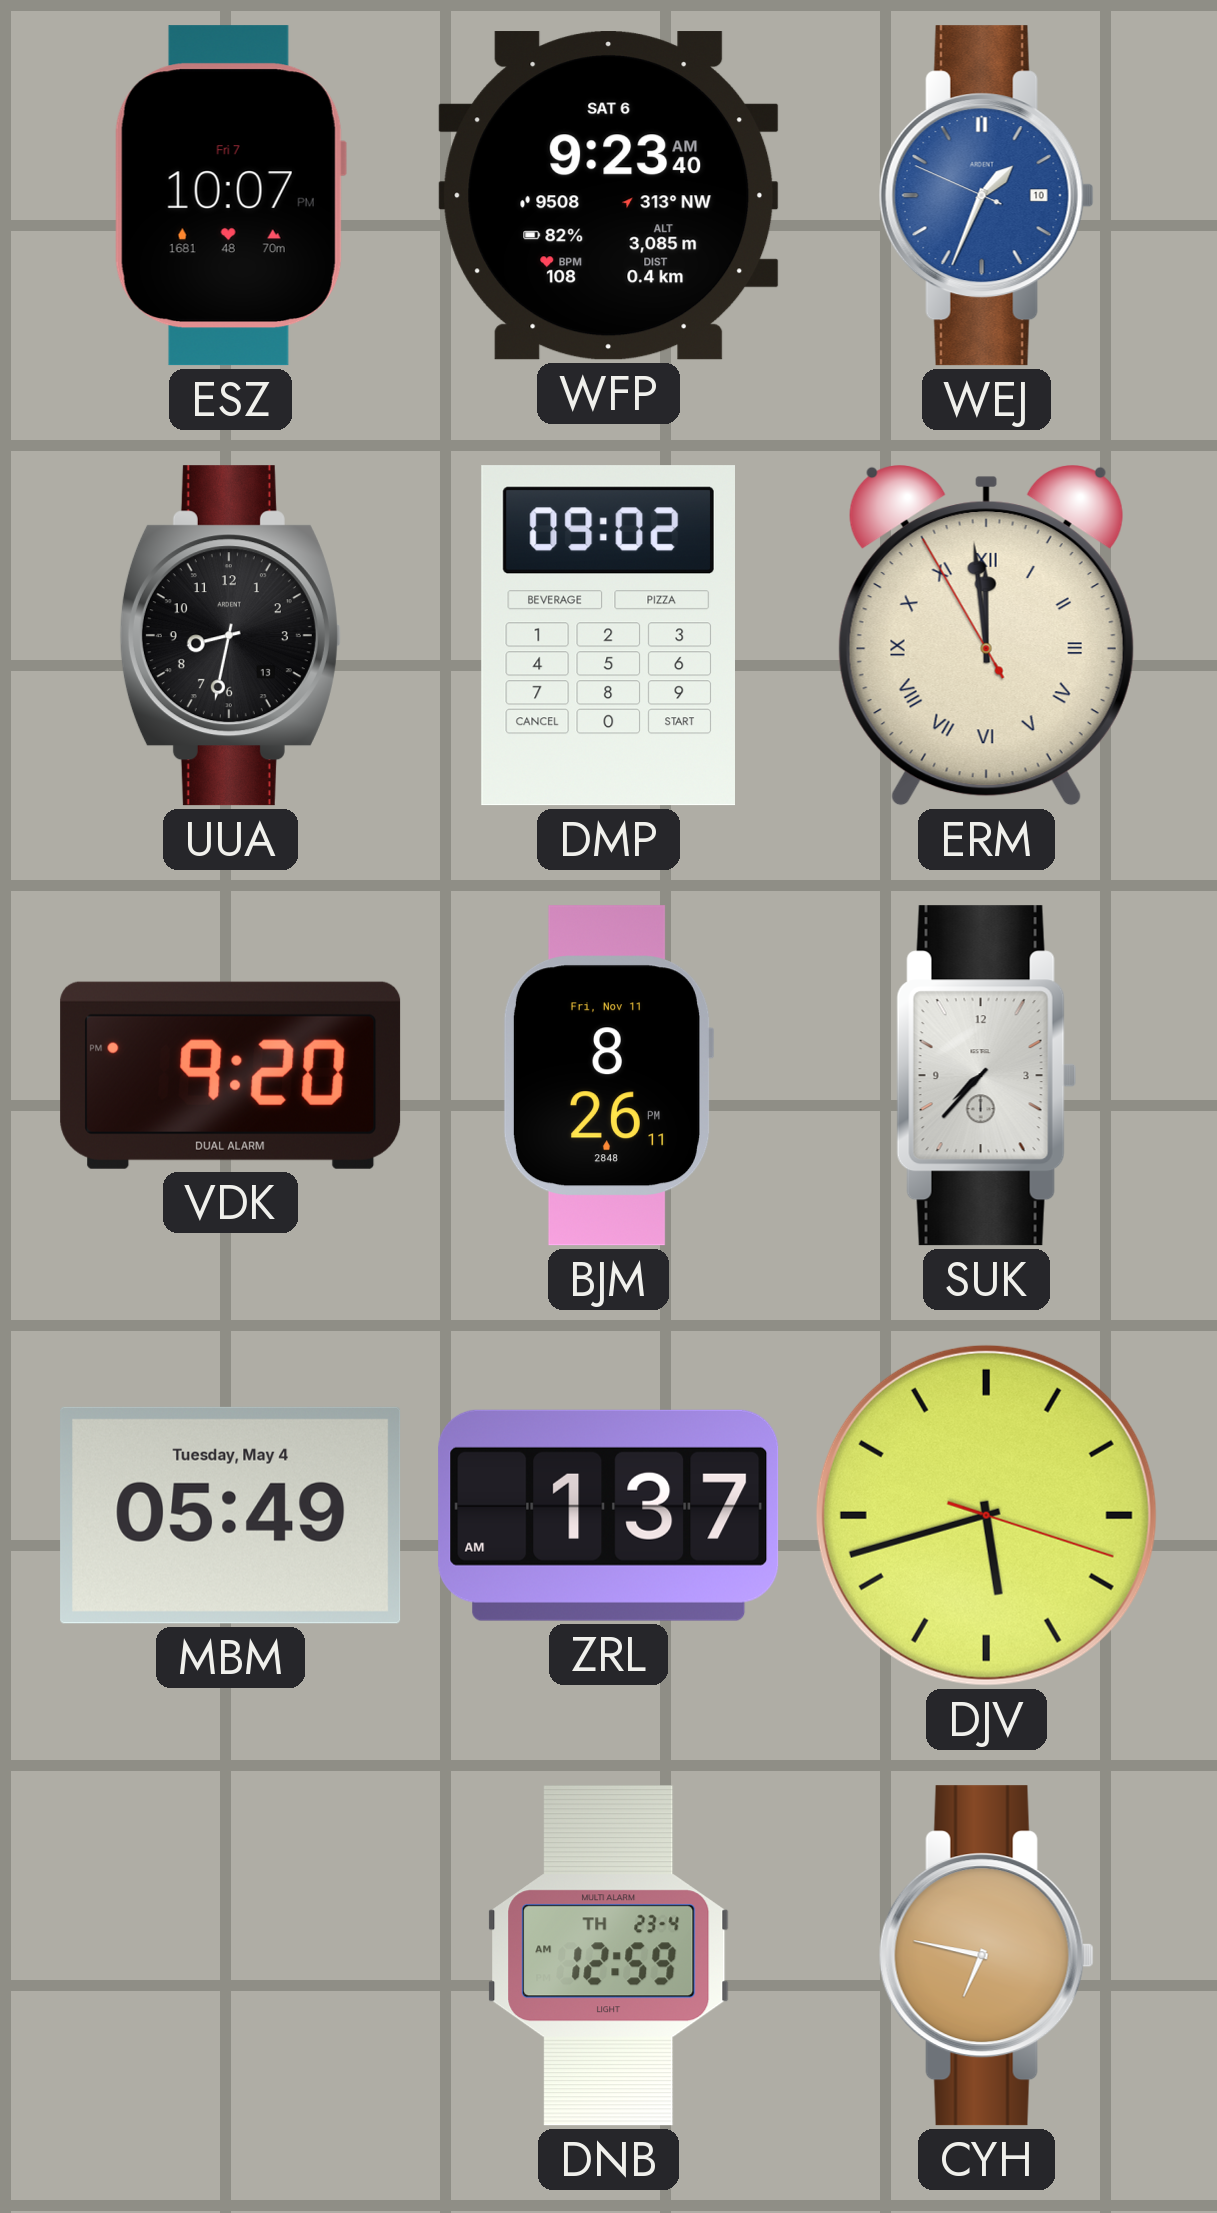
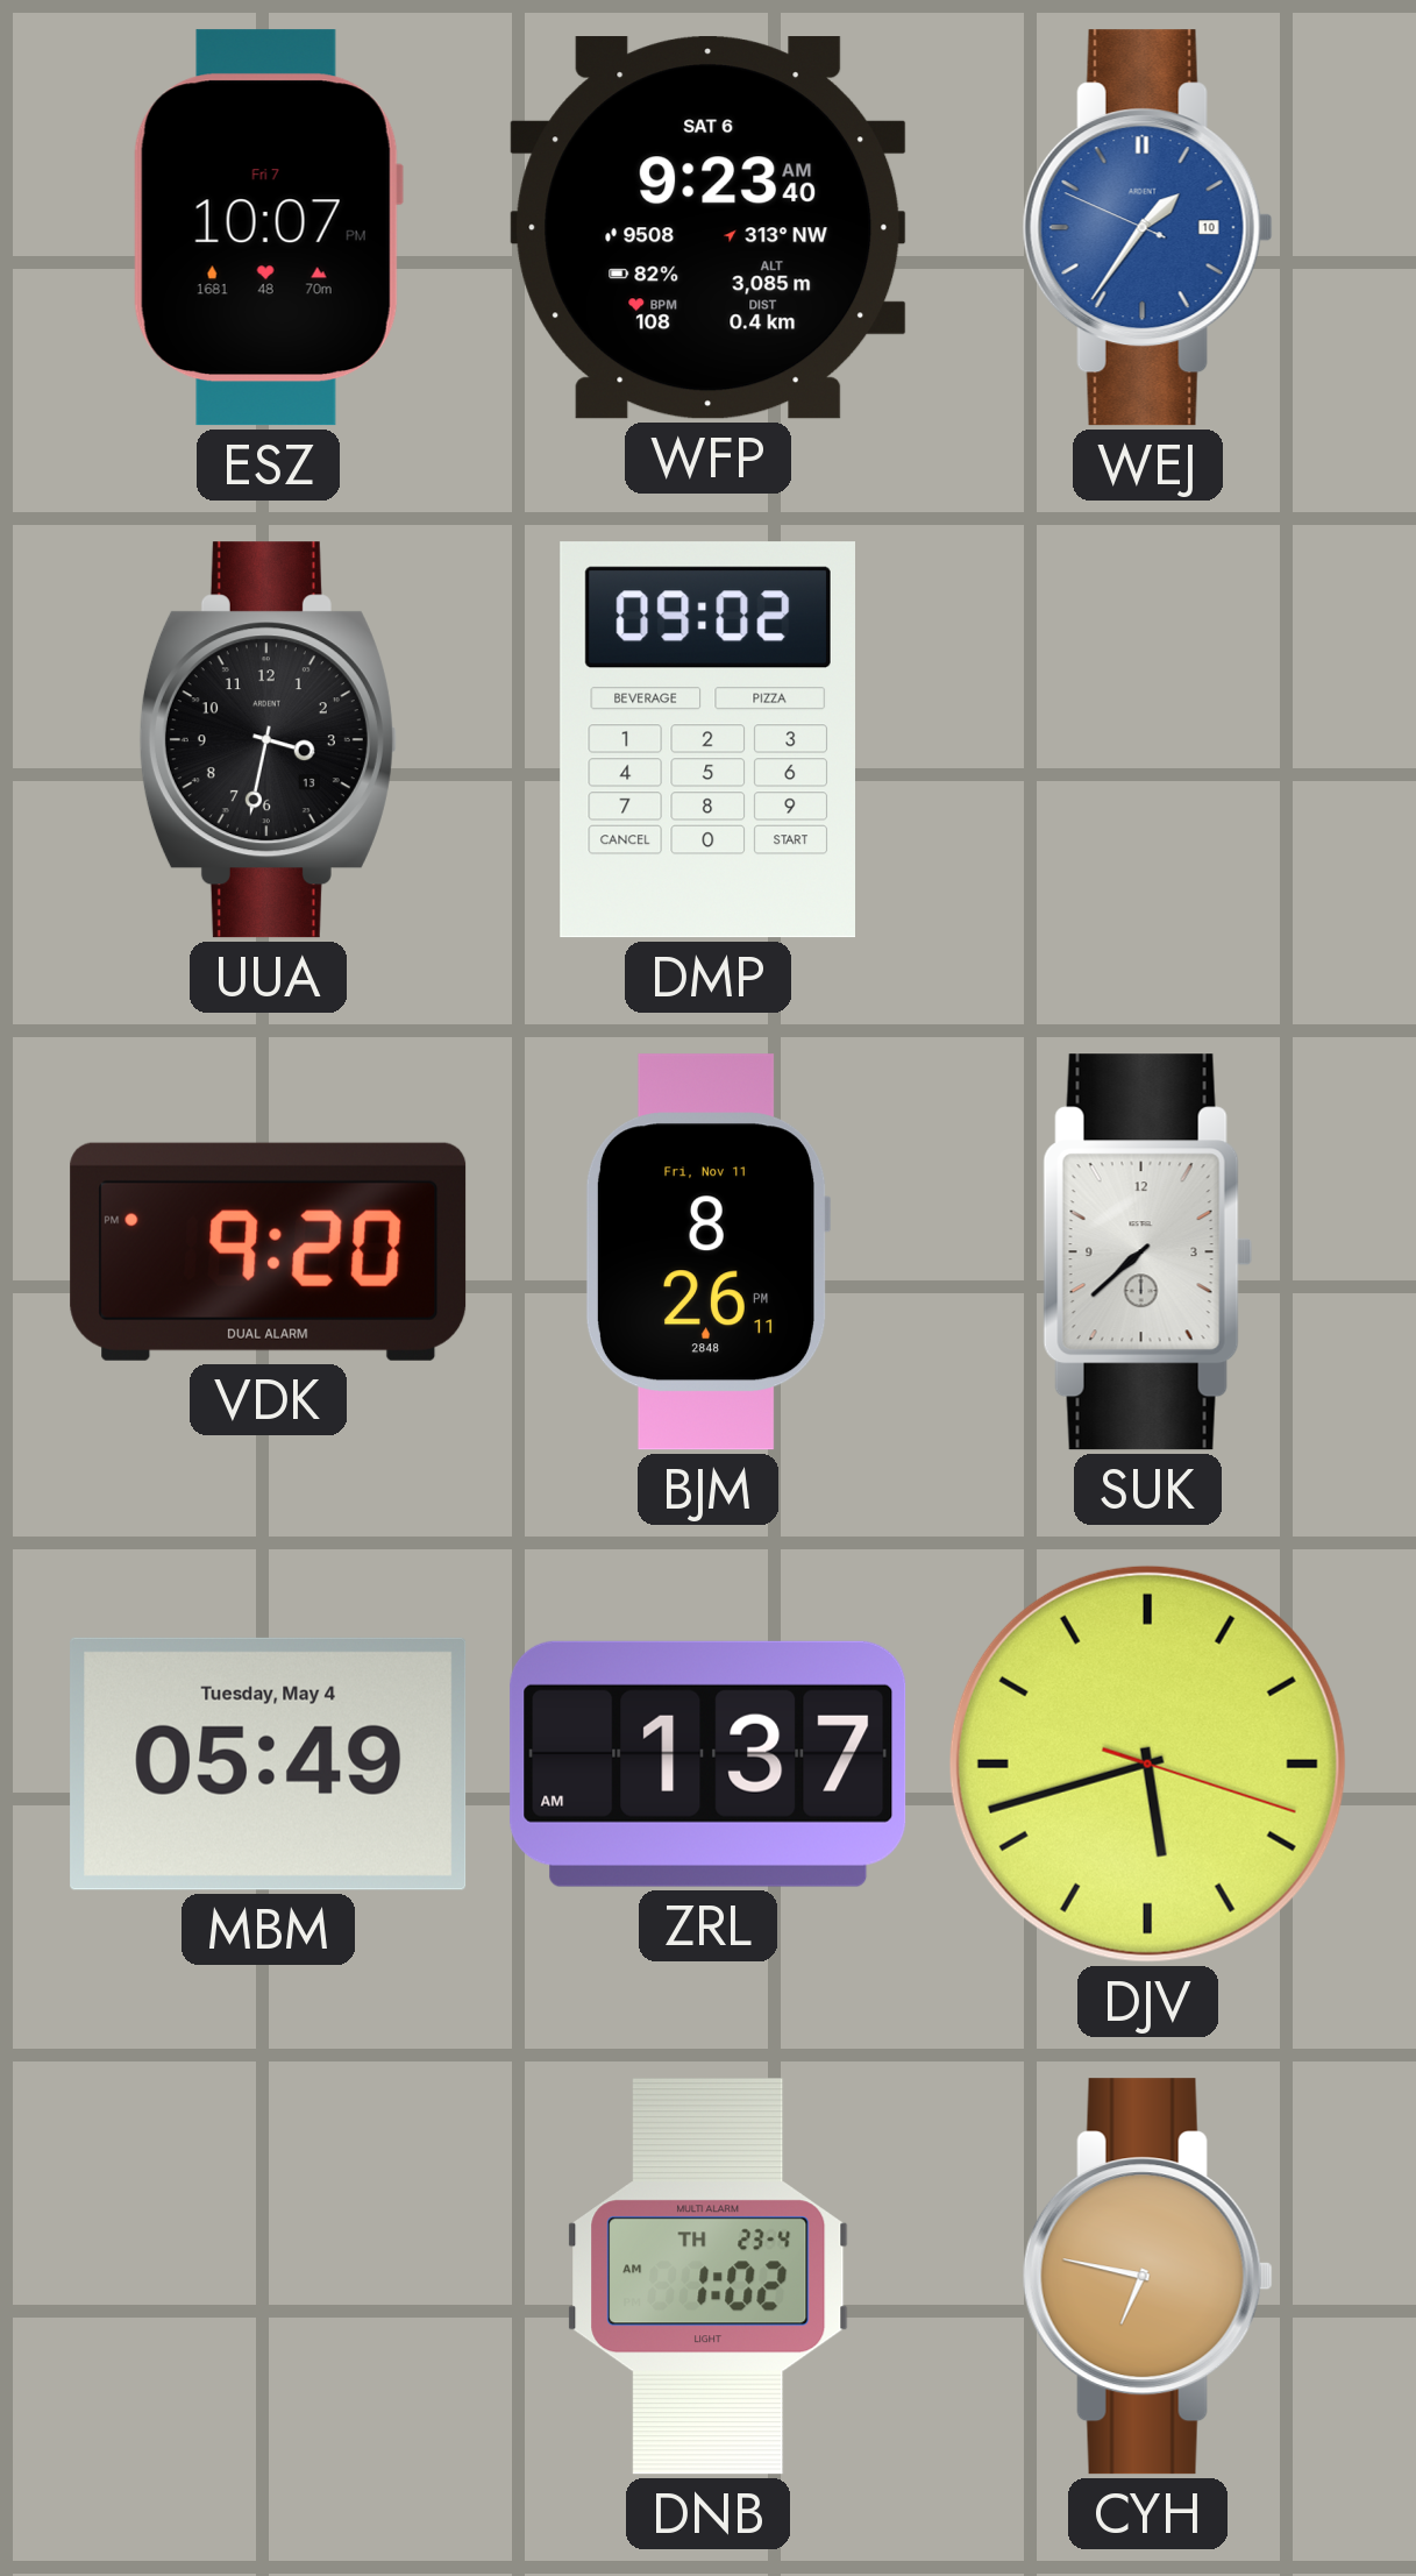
WEJ: 1:33 -> 1:35
UUA: 8:32 -> 3:32
ERM: 11:58 -> none
SUK: 7:37 -> 7:38
DNB: 12:59 -> 1:02
